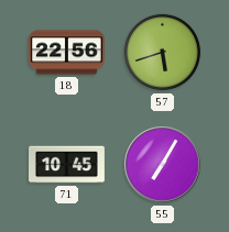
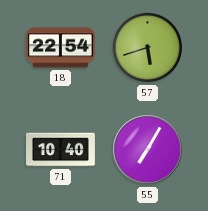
18: 22:56 -> 22:54
71: 10:45 -> 10:40
